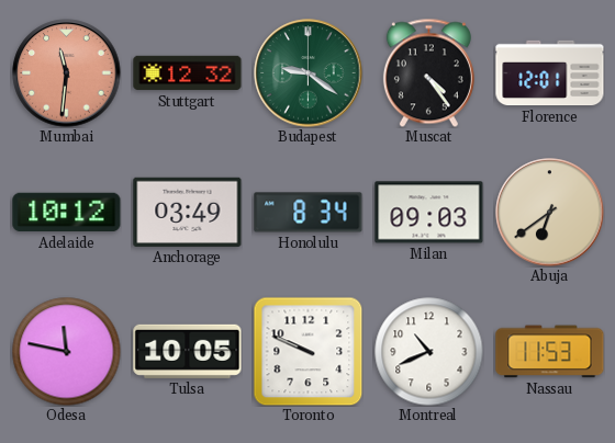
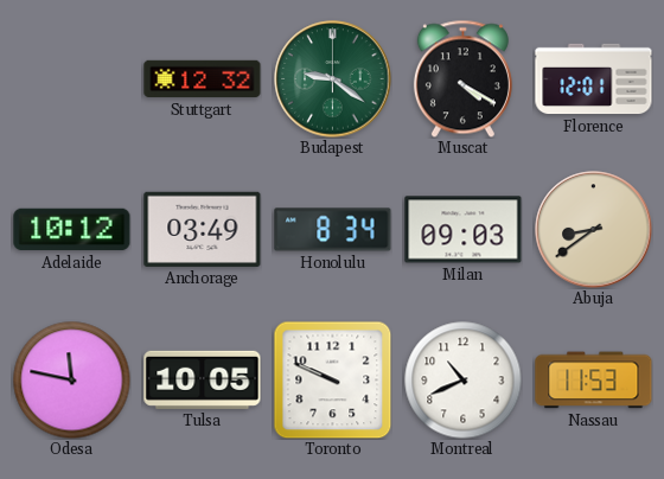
Mumbai: 11:31 -> none
Muscat: 4:24 -> 4:20
Abuja: 6:39 -> 8:39
